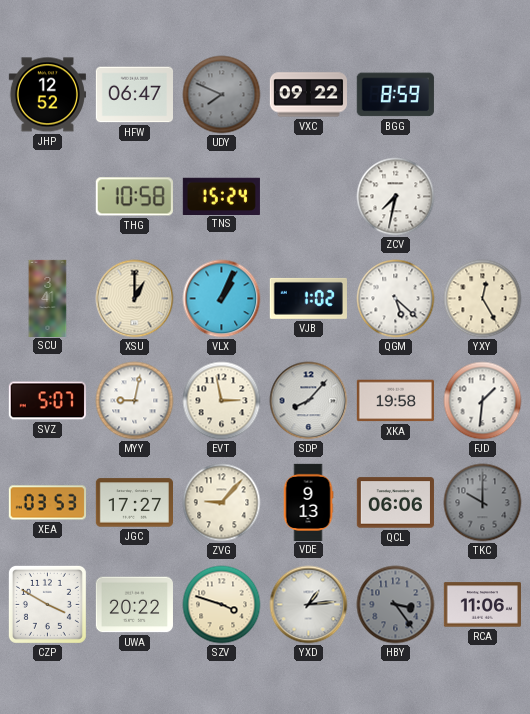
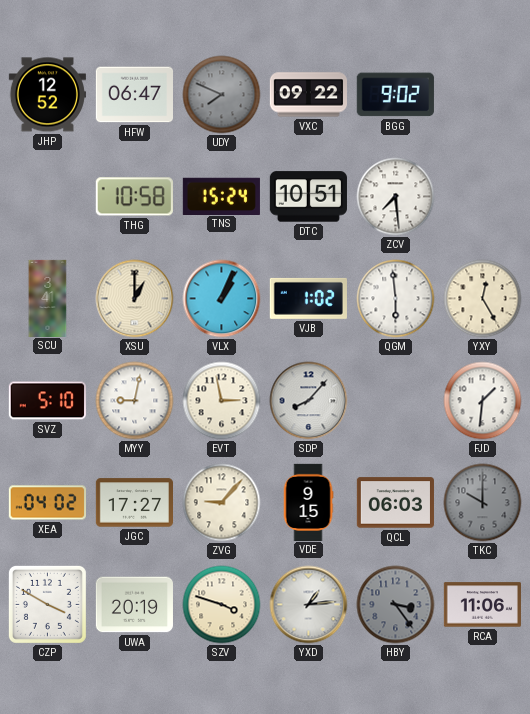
BGG: 8:59 -> 9:02
DTC: none -> 10:51
ZCV: 7:32 -> 7:29
QGM: 5:22 -> 5:59
SVZ: 5:07 -> 5:10
XKA: 19:58 -> none
XEA: 03:53 -> 04:02
VDE: 9:13 -> 9:15
QCL: 06:06 -> 06:03
UWA: 20:22 -> 20:19
